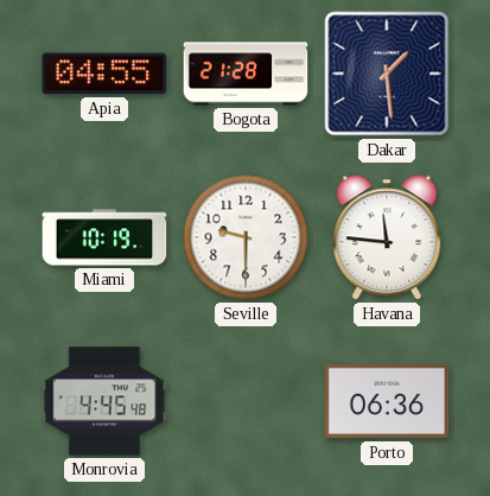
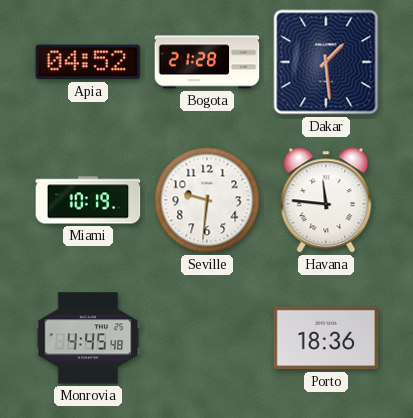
Apia: 04:55 -> 04:52
Seville: 9:30 -> 9:31
Porto: 06:36 -> 18:36
